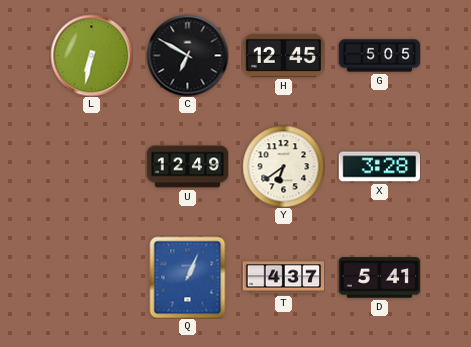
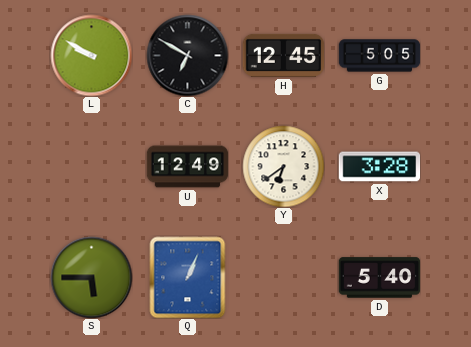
L: 6:32 -> 9:50
S: none -> 5:45
T: 4:37 -> none
D: 5:41 -> 5:40
